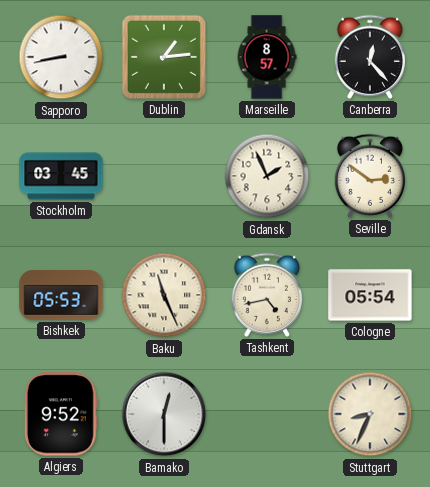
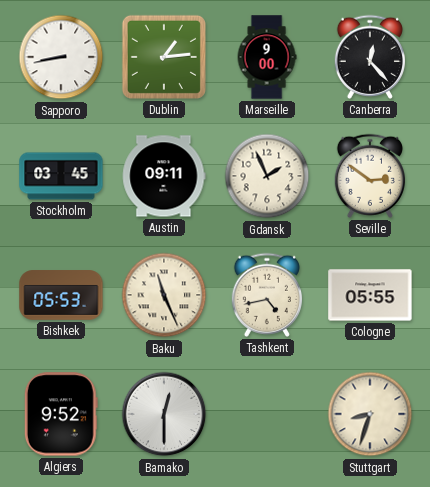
Marseille: 8:57 -> 9:00
Austin: none -> 09:11
Cologne: 05:54 -> 05:55
Stuttgart: 8:34 -> 8:33
